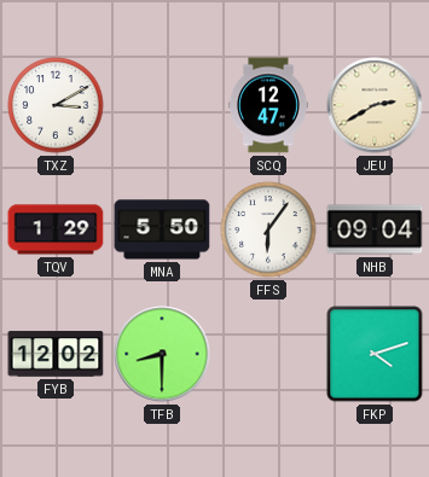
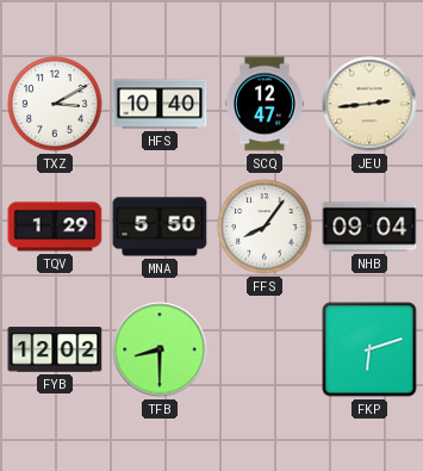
HFS: none -> 10:40
JEU: 2:40 -> 2:44
FFS: 6:06 -> 8:06
FKP: 4:12 -> 6:12
